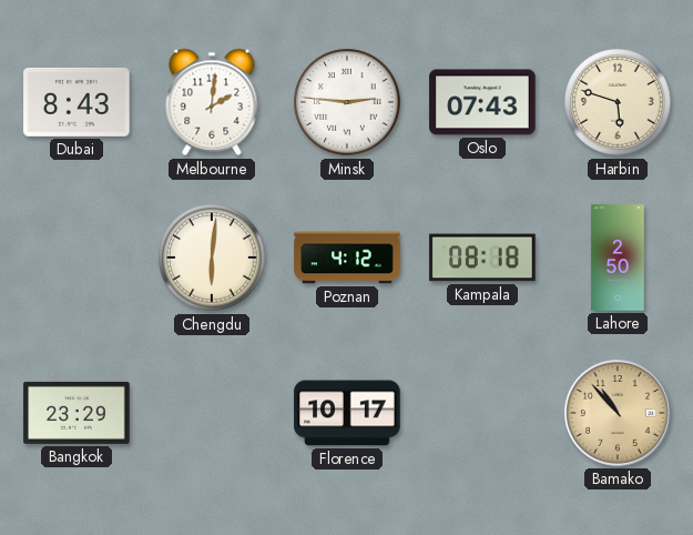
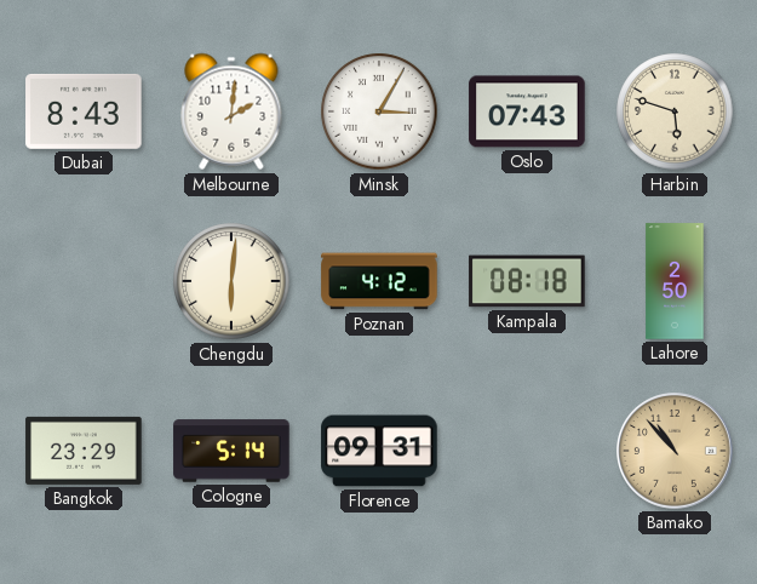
Minsk: 2:46 -> 3:05
Cologne: none -> 5:14
Florence: 10:17 -> 09:31
